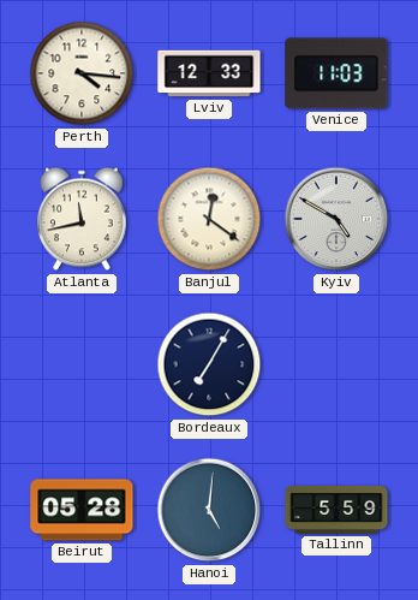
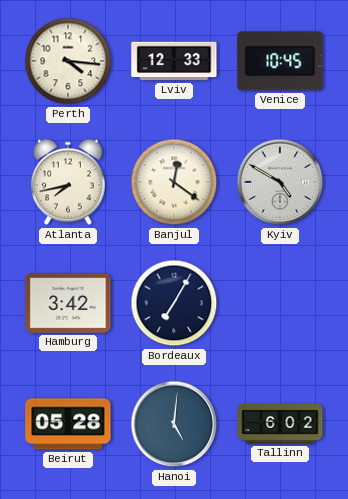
Venice: 11:03 -> 10:45
Atlanta: 11:43 -> 7:43
Hamburg: none -> 3:42
Tallinn: 5:59 -> 6:02
